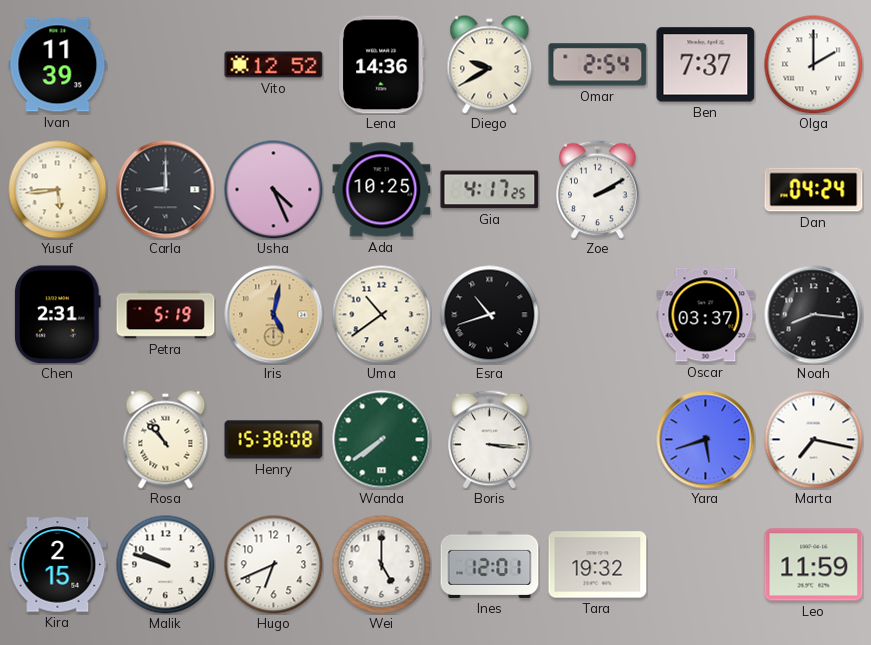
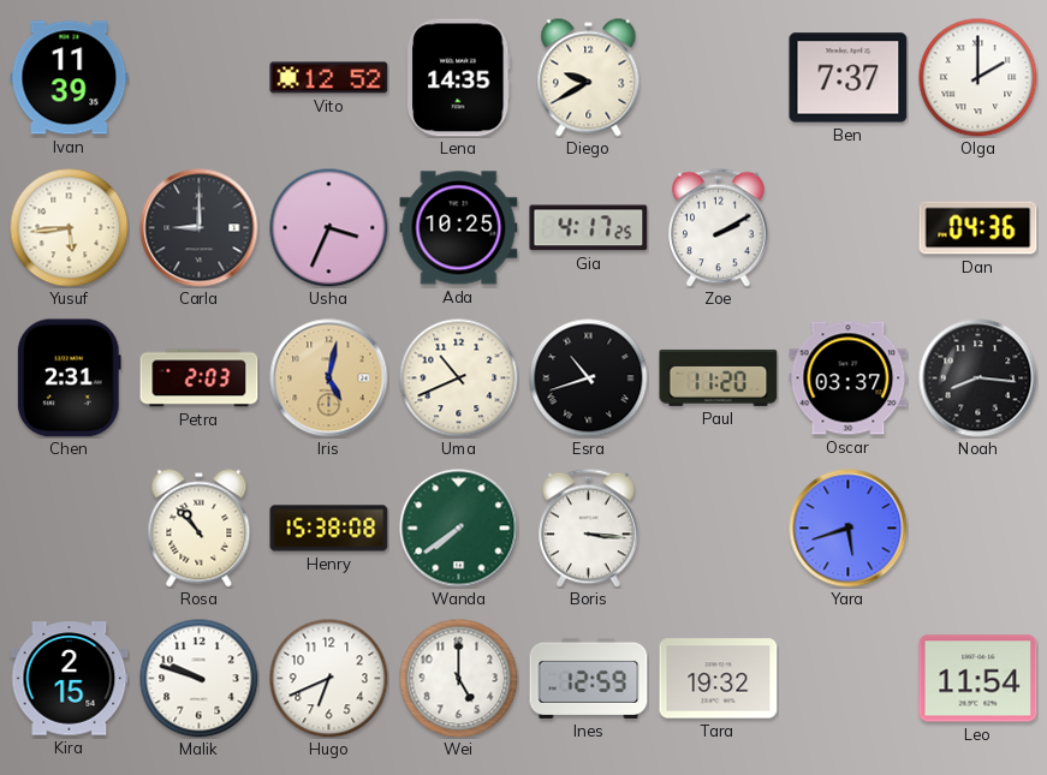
Lena: 14:36 -> 14:35
Omar: 2:54 -> none
Usha: 4:26 -> 3:34
Dan: 04:24 -> 04:36
Petra: 5:19 -> 2:03
Uma: 10:39 -> 10:41
Paul: none -> 11:20
Marta: 7:17 -> none
Ines: 12:01 -> 12:59
Leo: 11:59 -> 11:54
